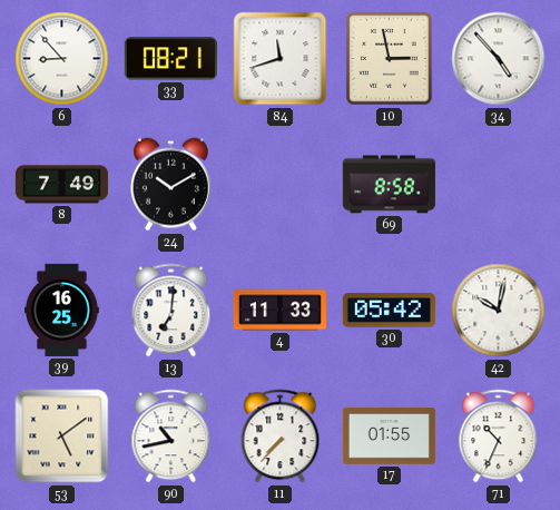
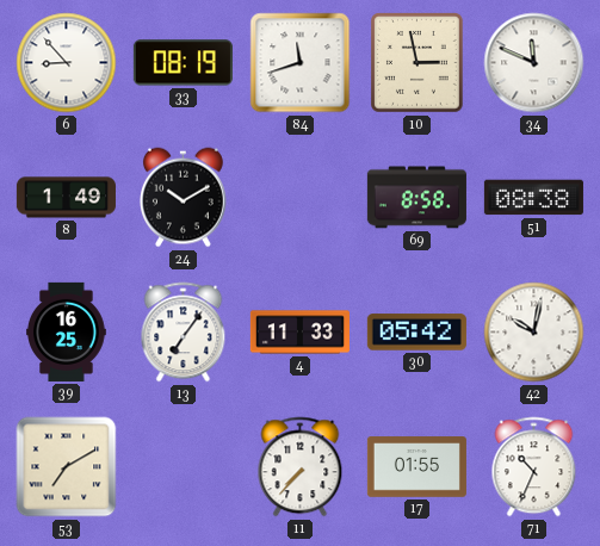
33: 08:21 -> 08:19
34: 4:53 -> 11:49
8: 7:49 -> 1:49
51: none -> 08:38
13: 7:01 -> 7:06
53: 5:09 -> 7:10
90: 10:43 -> none
